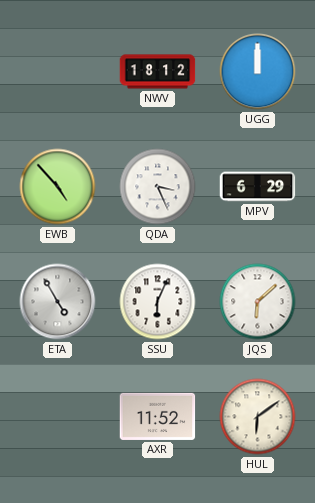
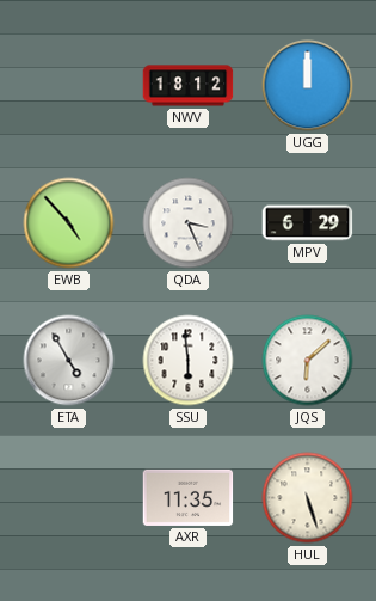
SSU: 6:04 -> 5:59
AXR: 11:52 -> 11:35
HUL: 6:09 -> 5:27
